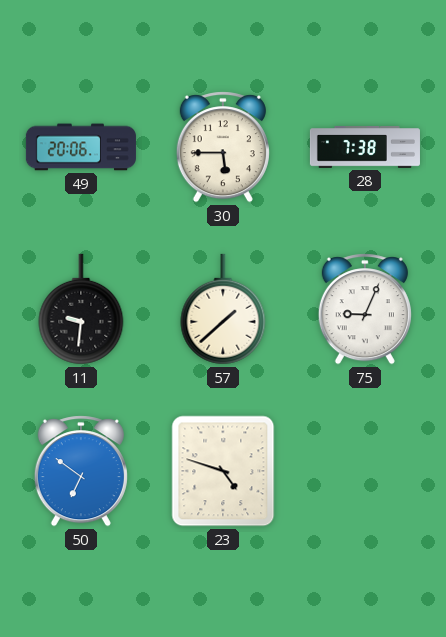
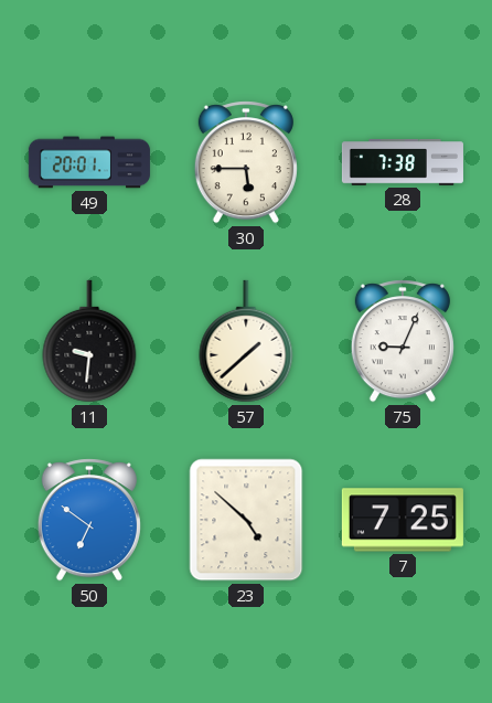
49: 20:06 -> 20:01
23: 4:48 -> 4:52
7: none -> 7:25
